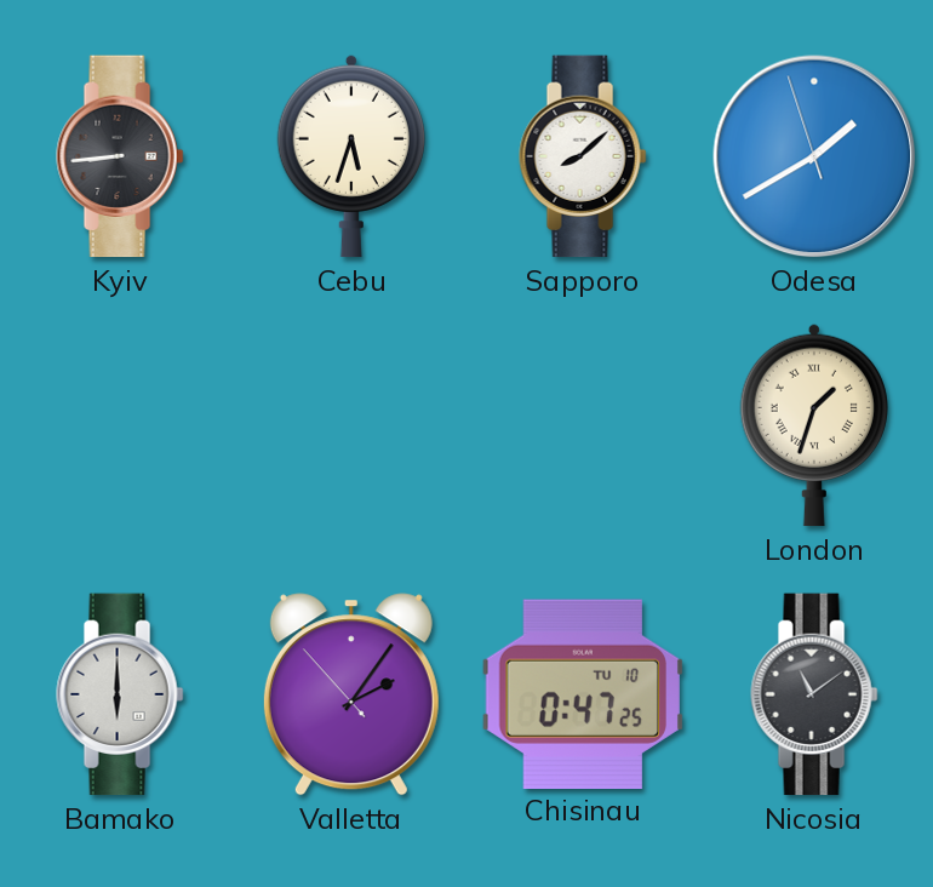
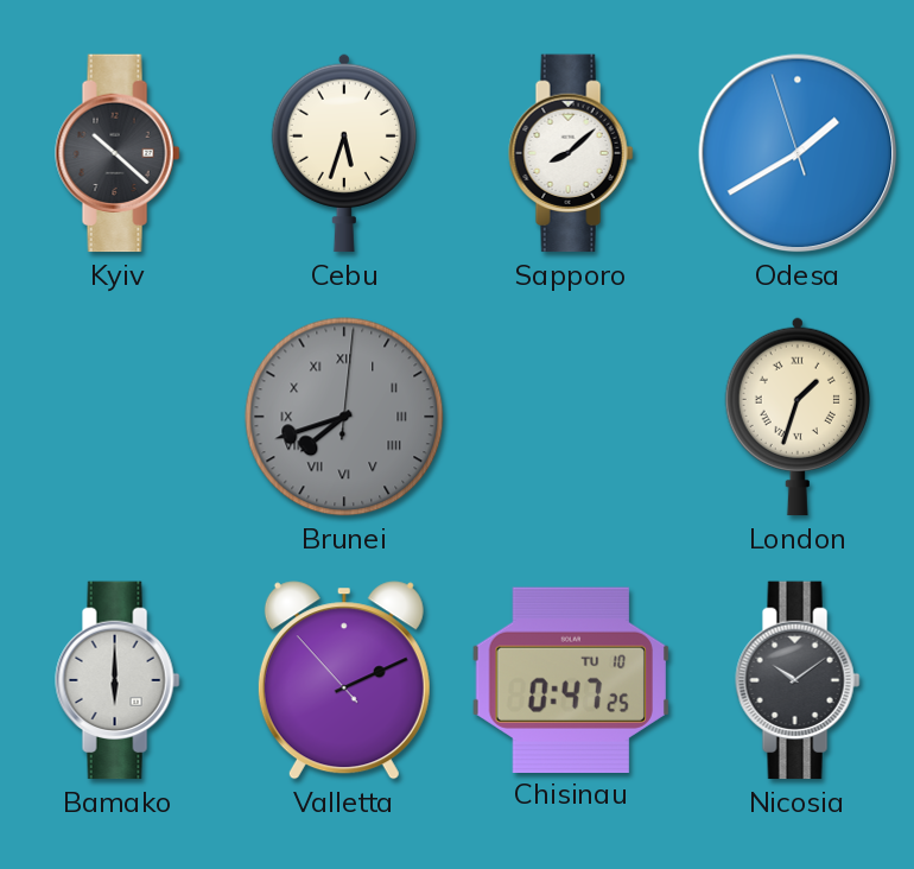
Kyiv: 8:44 -> 10:22
Brunei: none -> 7:42
Valletta: 2:05 -> 2:10
Nicosia: 11:09 -> 10:09
